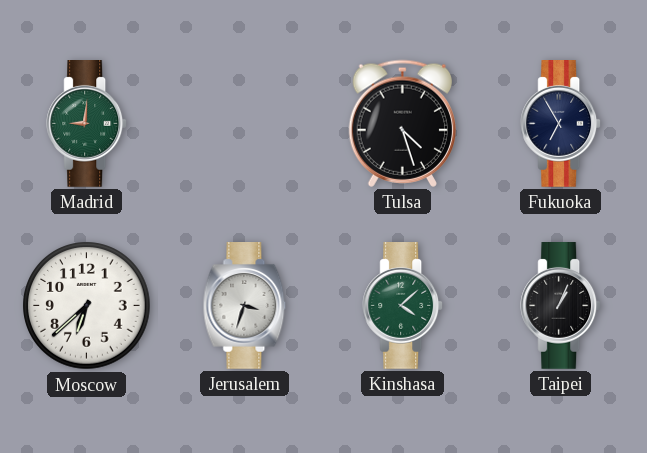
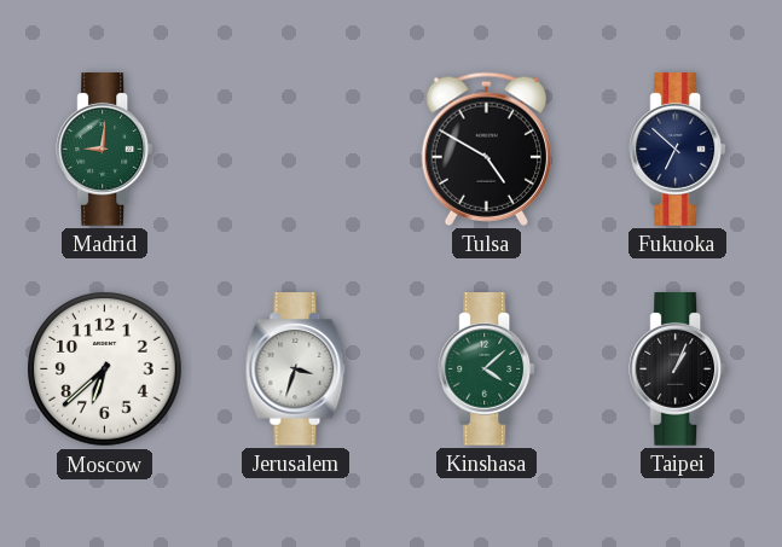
Tulsa: 4:27 -> 4:50
Fukuoka: 6:55 -> 6:52
